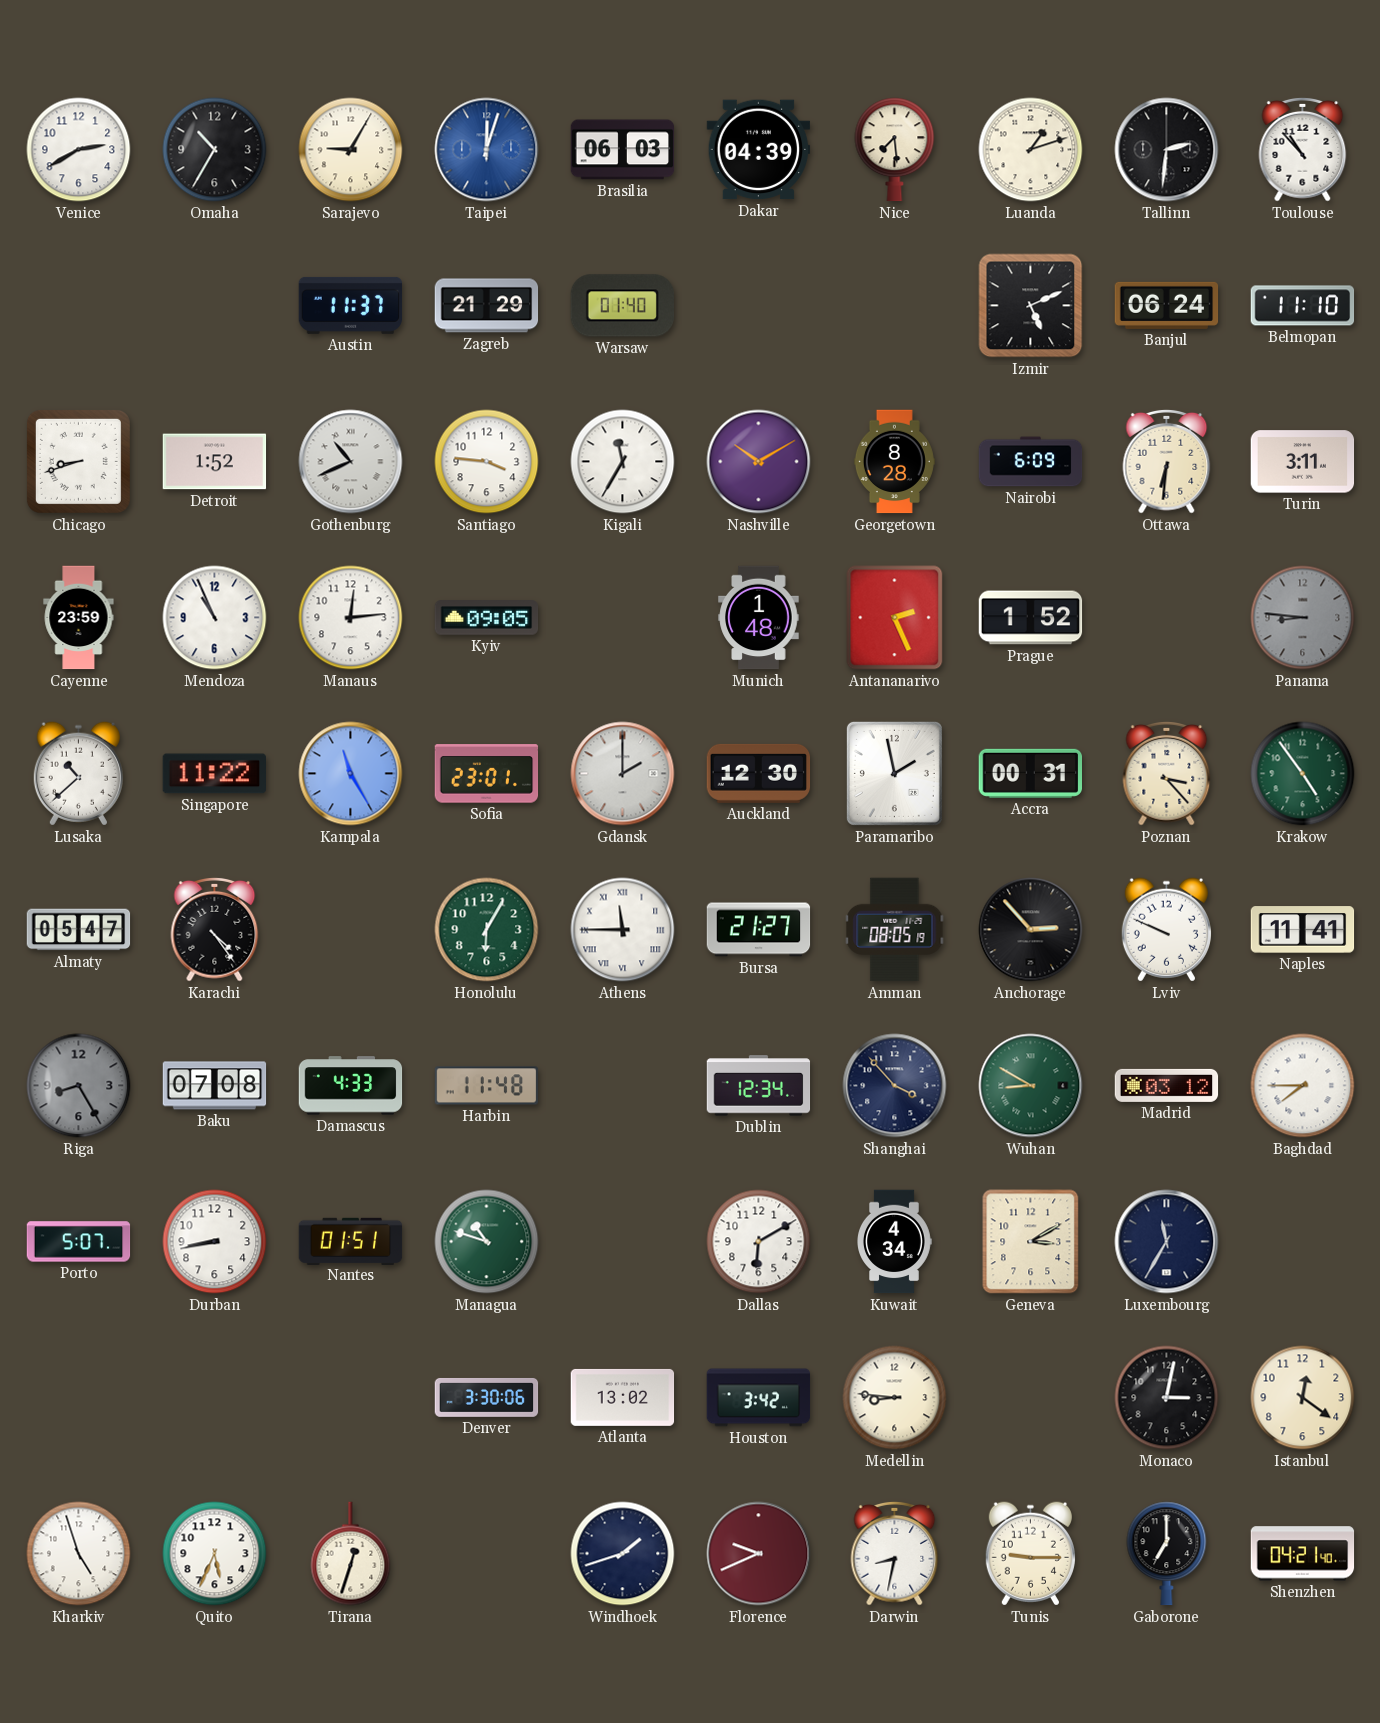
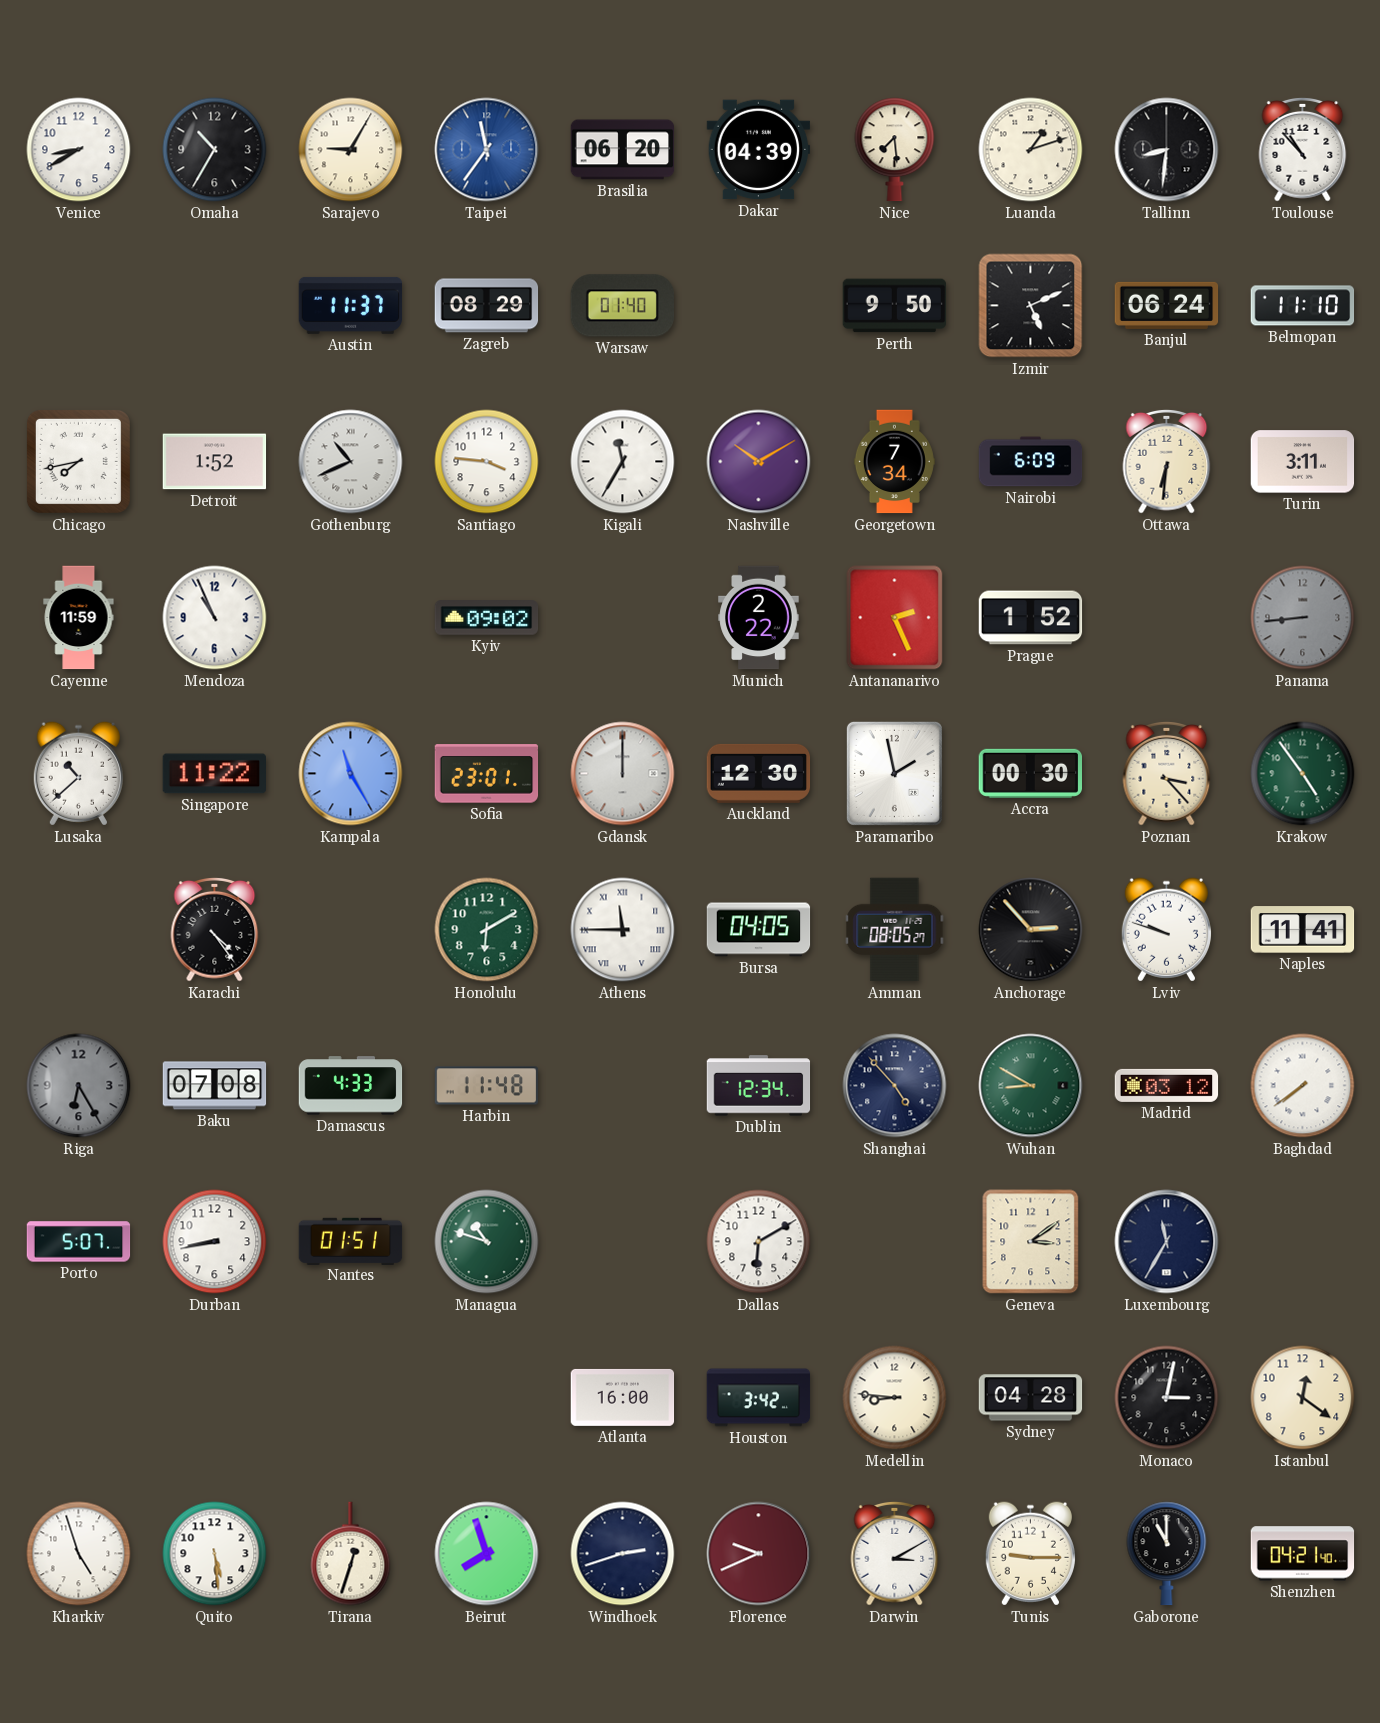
Venice: 2:40 -> 8:40
Taipei: 12:03 -> 11:36
Brasilia: 06:03 -> 06:20
Tallinn: 2:31 -> 8:31
Zagreb: 21:29 -> 08:29
Perth: none -> 9:50
Chicago: 8:42 -> 7:43
Georgetown: 8:28 -> 7:34
Cayenne: 23:59 -> 11:59
Manaus: 12:14 -> none
Kyiv: 09:05 -> 09:02
Munich: 1:48 -> 2:22
Panama: 8:46 -> 8:44
Gdansk: 2:00 -> 12:00
Accra: 00:31 -> 00:30
Almaty: 05:47 -> none
Honolulu: 6:05 -> 6:10
Bursa: 21:27 -> 04:05
Amman: 08:05:19 -> 08:05:27
Lviv: 9:49 -> 9:48
Riga: 8:25 -> 6:25
Shanghai: 3:53 -> 4:53
Baghdad: 7:45 -> 7:39
Kuwait: 4:34 -> none
Geneva: 3:10 -> 3:09
Denver: 3:30 -> none
Atlanta: 13:02 -> 16:00
Sydney: none -> 04:28
Quito: 5:34 -> 5:29
Beirut: none -> 7:57
Windhoek: 1:42 -> 2:42
Darwin: 8:32 -> 3:10
Gaborone: 7:00 -> 11:00
